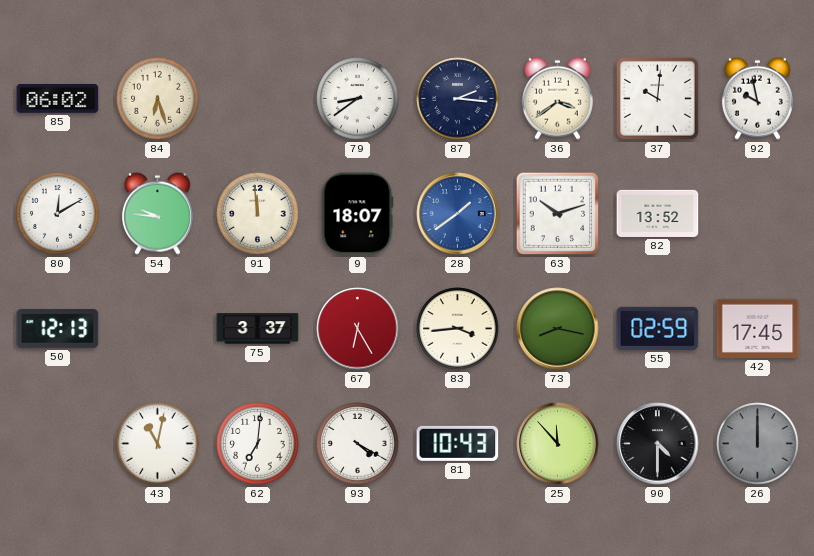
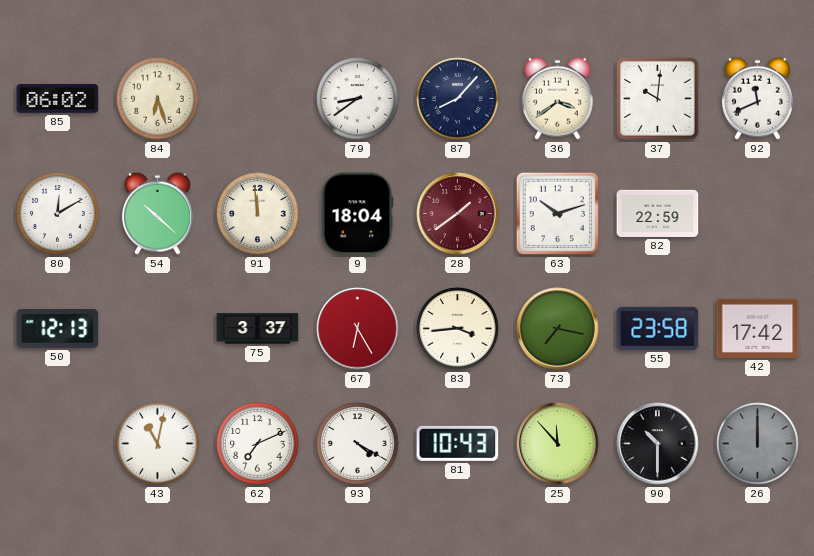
87: 2:16 -> 8:07
92: 9:58 -> 11:41
54: 9:46 -> 10:22
9: 18:07 -> 18:04
28 dial: blue -> burgundy
82: 13:52 -> 22:59
73: 8:17 -> 7:17
55: 02:59 -> 23:58
42: 17:45 -> 17:42
62: 7:01 -> 7:11
90: 4:30 -> 10:30
